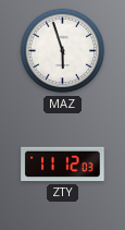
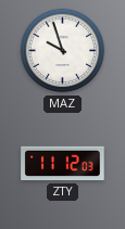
MAZ: 5:57 -> 9:57
